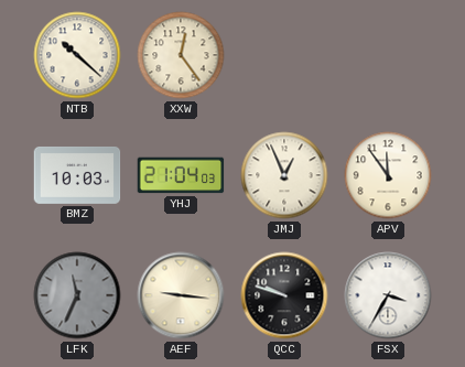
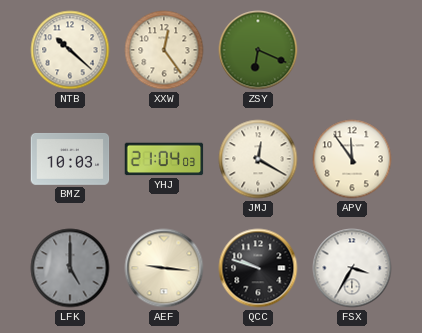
ZSY: none -> 6:19
JMJ: 12:56 -> 12:20
LFK: 11:34 -> 5:00
